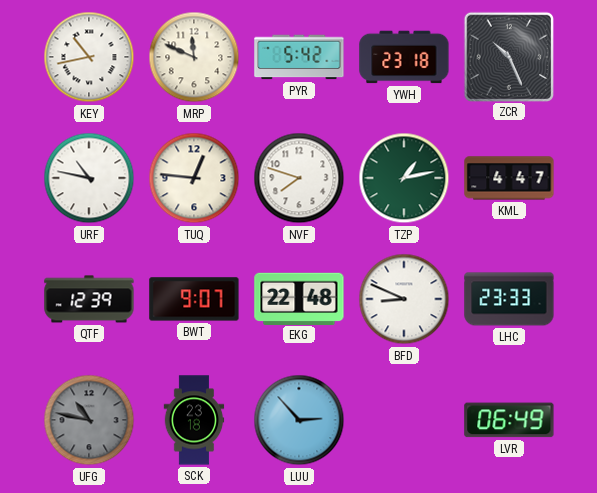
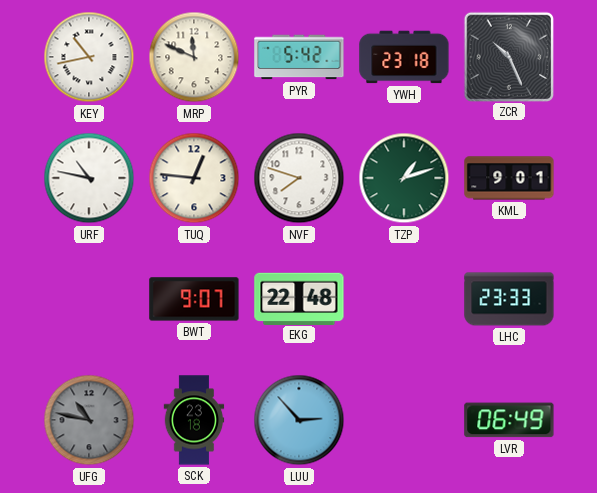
TZP: 1:13 -> 1:12
KML: 4:47 -> 9:01
QTF: 12:39 -> none
BFD: 8:49 -> none
